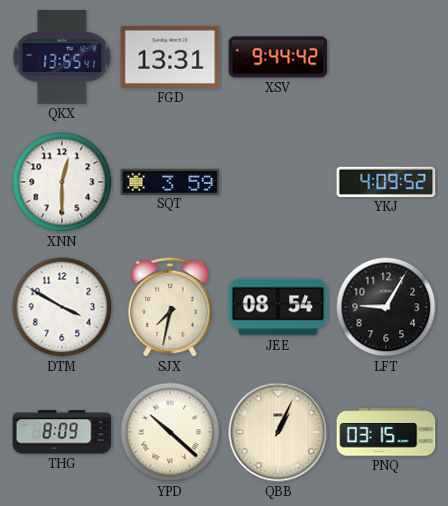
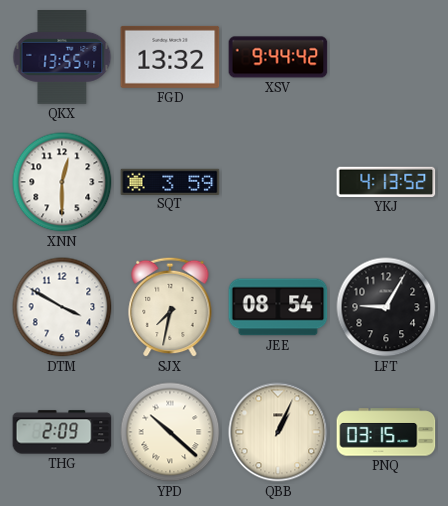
FGD: 13:31 -> 13:32
YKJ: 4:09 -> 4:13
THG: 8:09 -> 2:09
